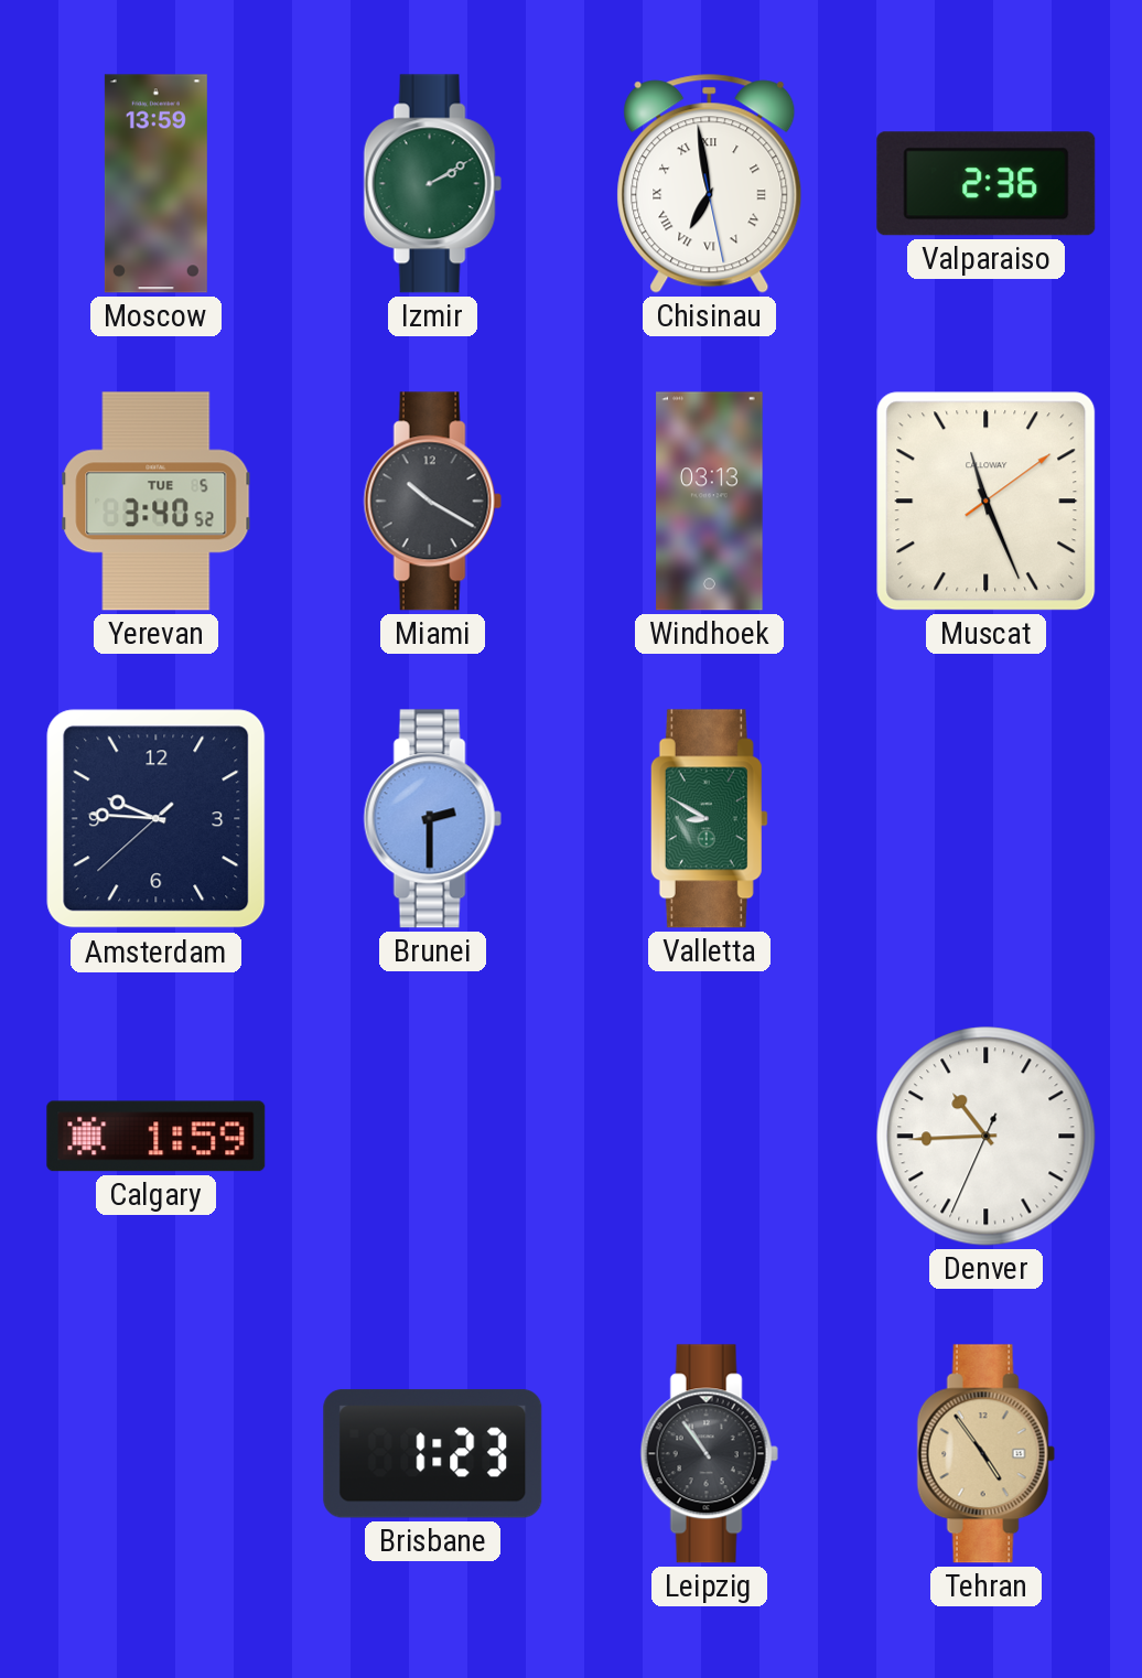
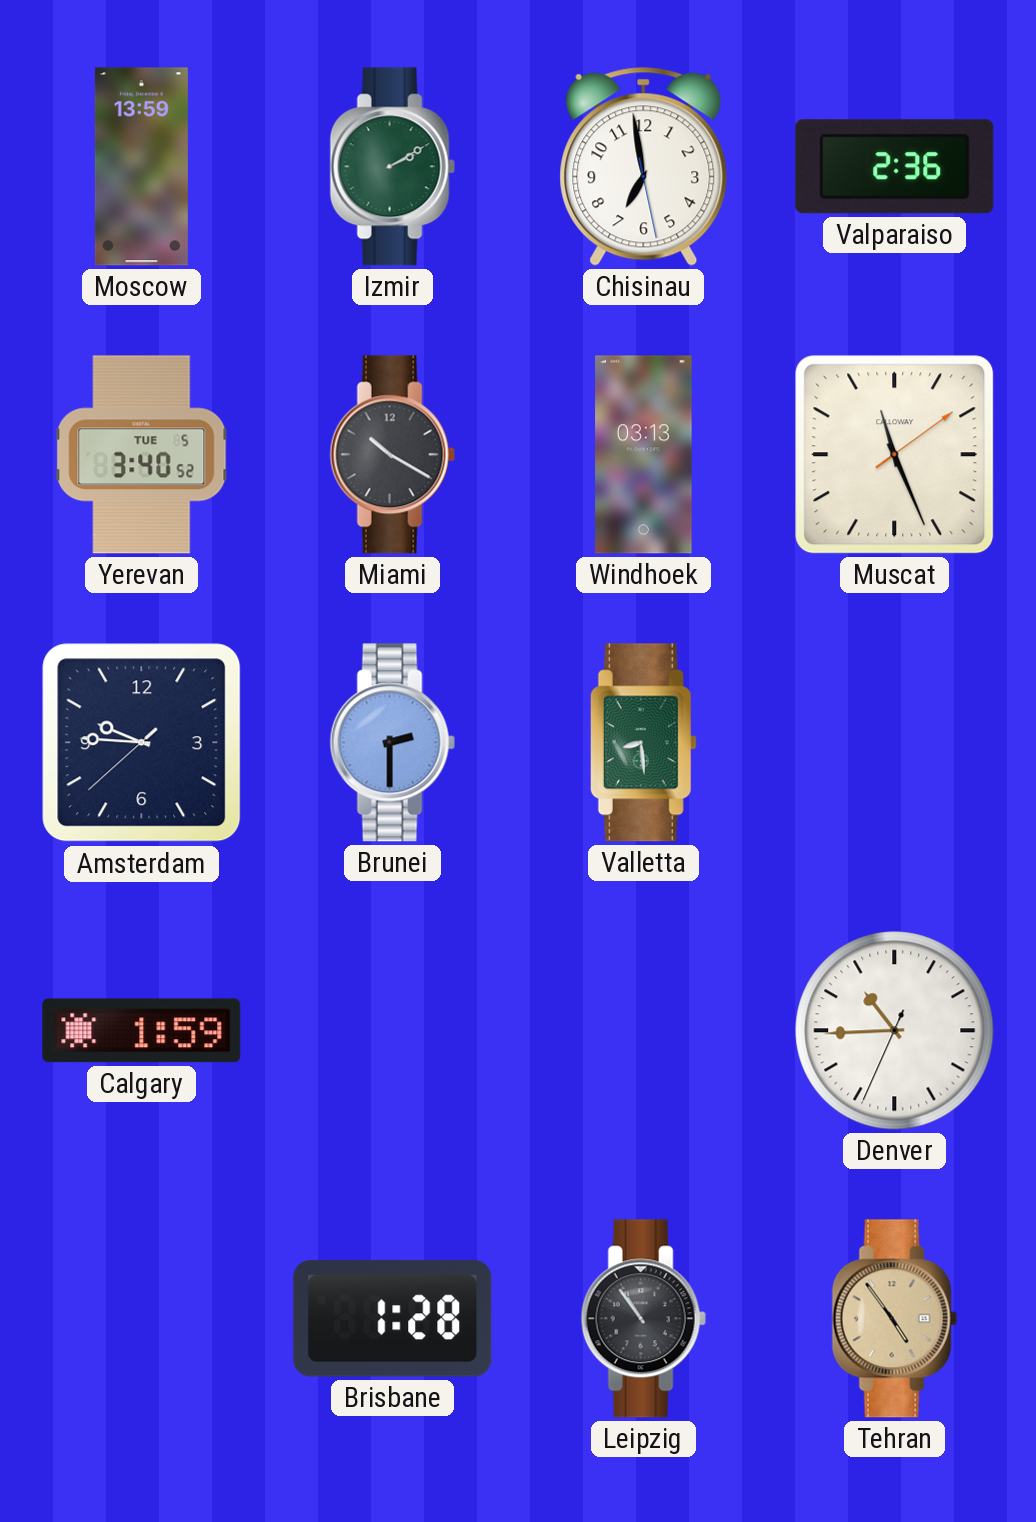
Chisinau numerals: Roman -> Arabic
Valletta: 8:50 -> 8:29
Brisbane: 1:23 -> 1:28
